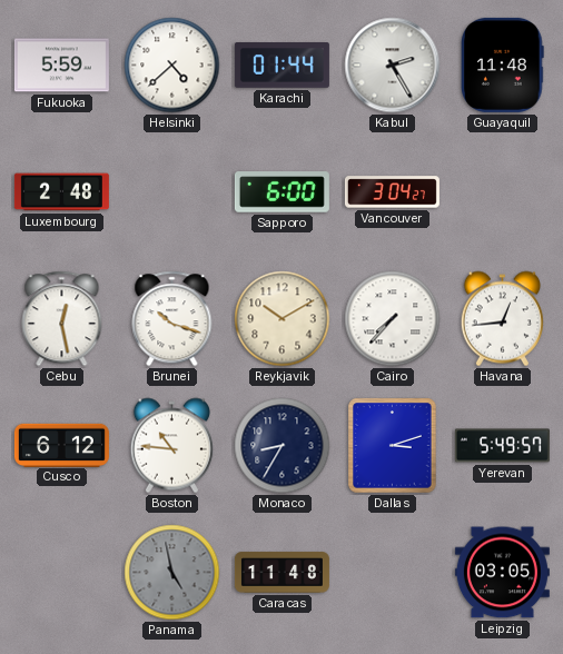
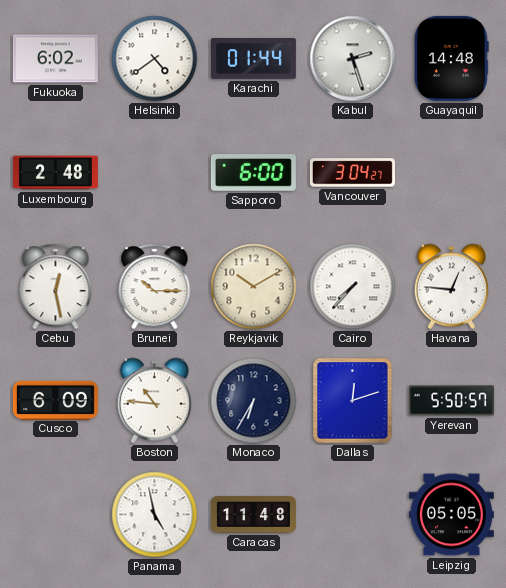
Fukuoka: 5:59 -> 6:02
Helsinki: 4:38 -> 4:39
Kabul: 2:25 -> 2:27
Guayaquil: 11:48 -> 14:48
Brunei: 10:18 -> 10:15
Havana: 12:44 -> 12:46
Cusco: 6:12 -> 6:09
Monaco: 8:35 -> 6:35
Dallas: 3:12 -> 12:12
Yerevan: 5:49 -> 5:50
Panama dial: grey -> white
Leipzig: 03:05 -> 05:05
